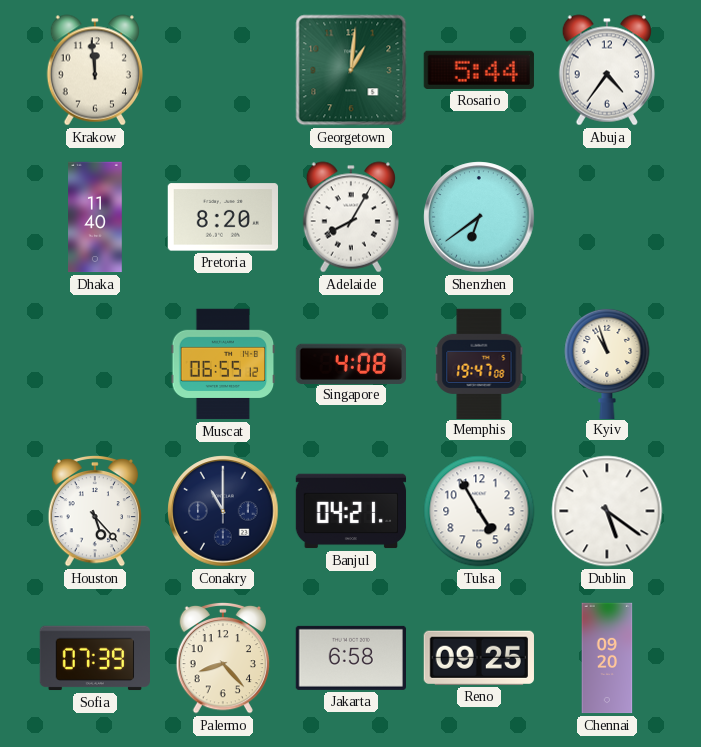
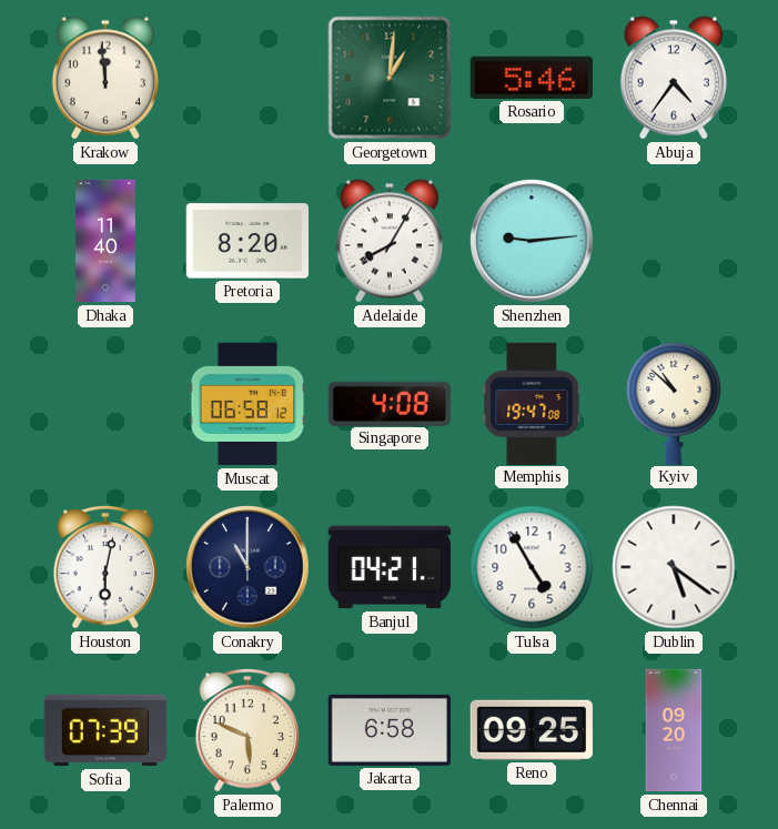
Rosario: 5:44 -> 5:46
Shenzhen: 6:39 -> 9:14
Muscat: 06:55 -> 06:58
Kyiv: 10:57 -> 10:52
Houston: 5:23 -> 6:02
Palermo: 8:23 -> 5:49
